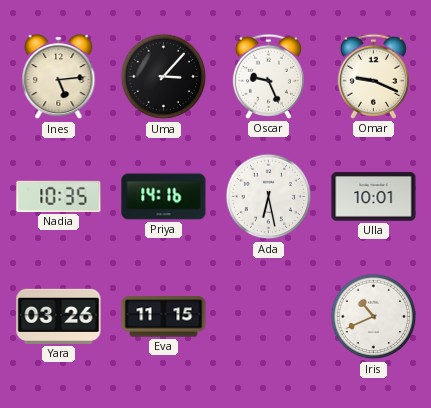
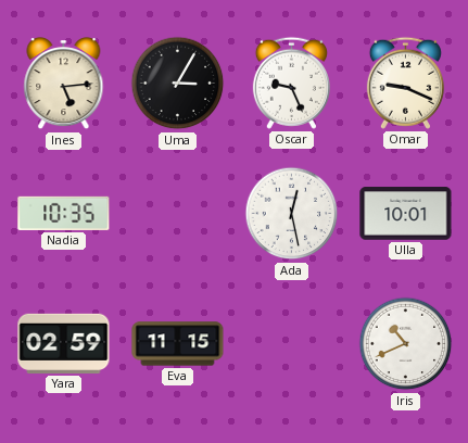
Uma: 3:07 -> 3:05
Priya: 14:16 -> none
Ada: 6:28 -> 12:28
Yara: 03:26 -> 02:59
